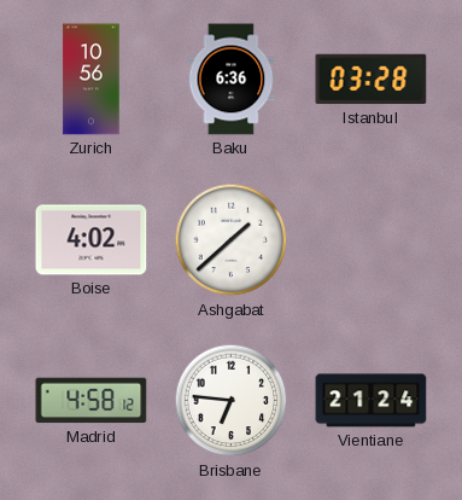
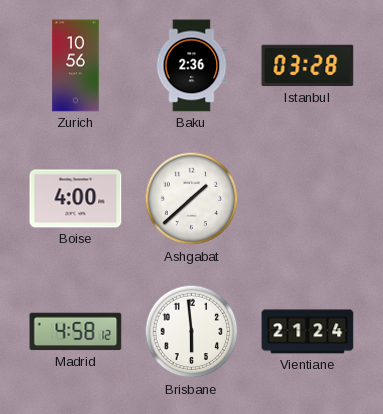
Baku: 6:36 -> 2:36
Boise: 4:02 -> 4:00
Brisbane: 6:46 -> 5:59
